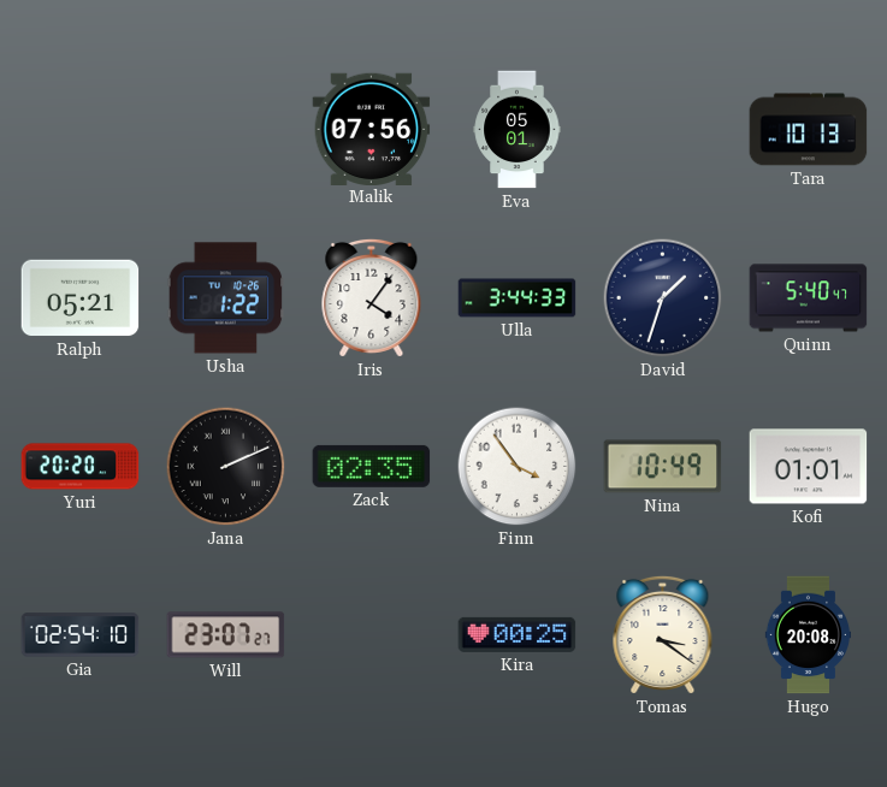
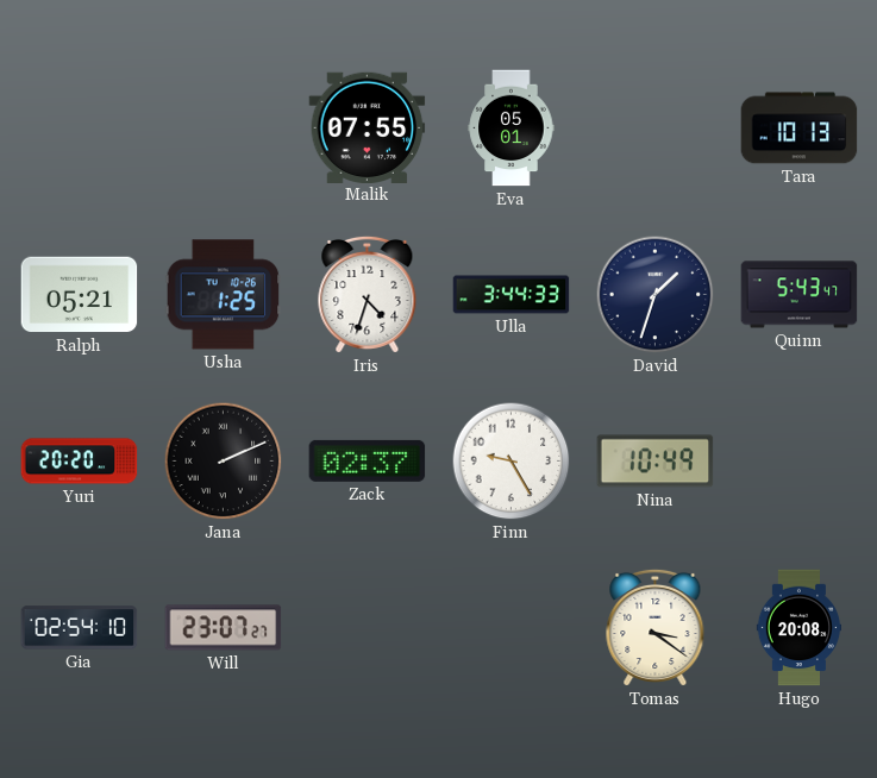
Malik: 07:56 -> 07:55
Usha: 1:22 -> 1:25
Iris: 4:06 -> 4:33
Quinn: 5:40 -> 5:43
Zack: 02:35 -> 02:37
Finn: 3:54 -> 9:25
Kofi: 01:01 -> none
Kira: 00:25 -> none
